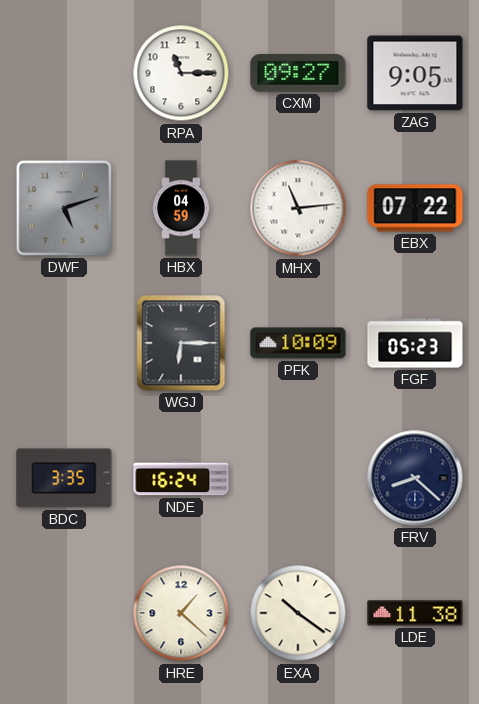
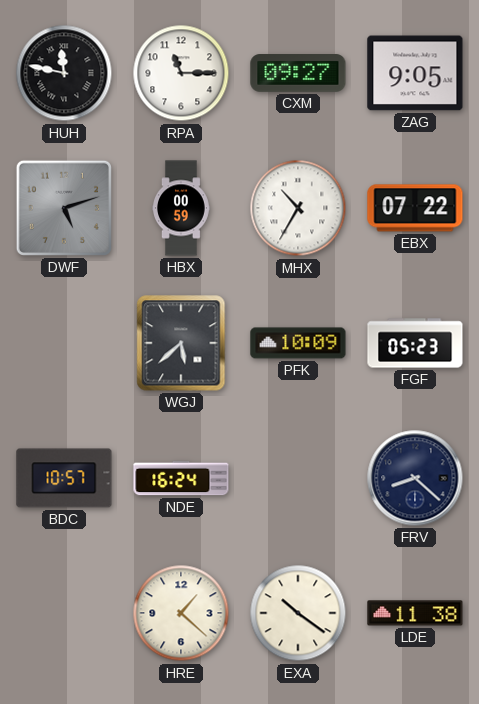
HUH: none -> 11:47
HBX: 04:59 -> 00:59
MHX: 11:14 -> 10:35
WGJ: 6:15 -> 5:38
BDC: 3:35 -> 10:57
